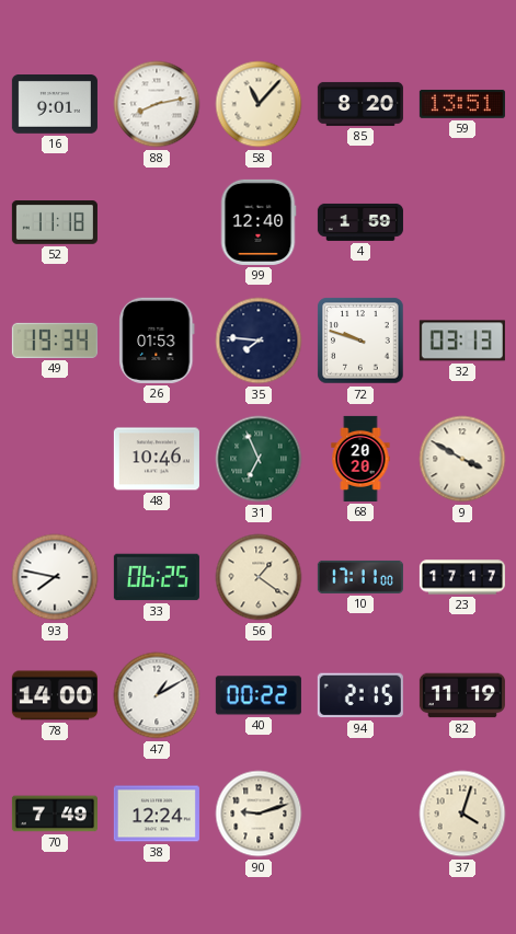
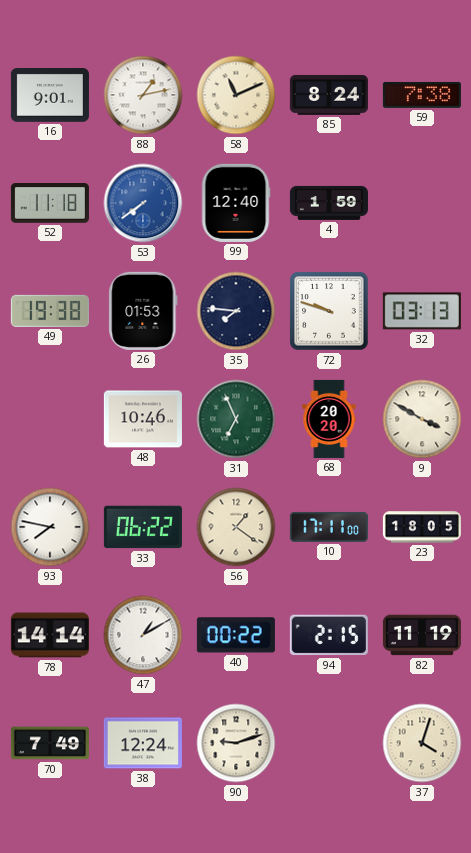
88: 8:13 -> 1:13
58: 11:07 -> 11:11
85: 8:20 -> 8:24
59: 13:51 -> 7:38
53: none -> 7:39
49: 19:34 -> 19:38
33: 06:25 -> 06:22
23: 17:17 -> 18:05
78: 14:00 -> 14:14
